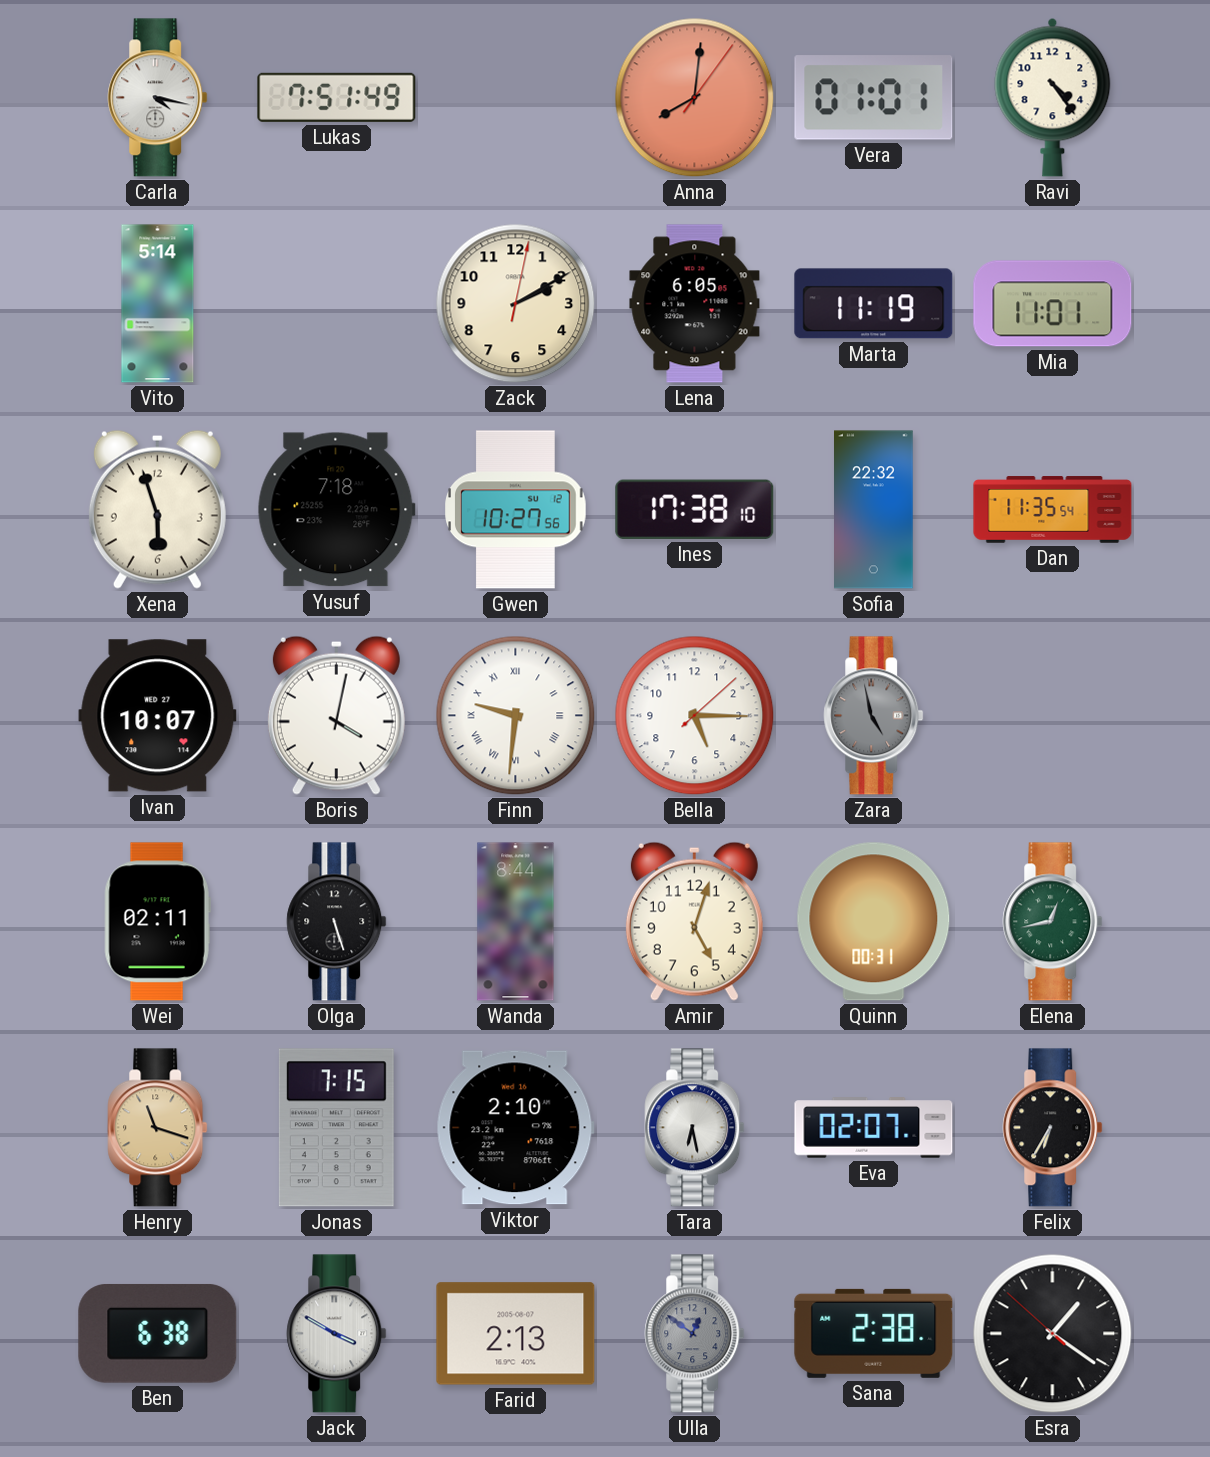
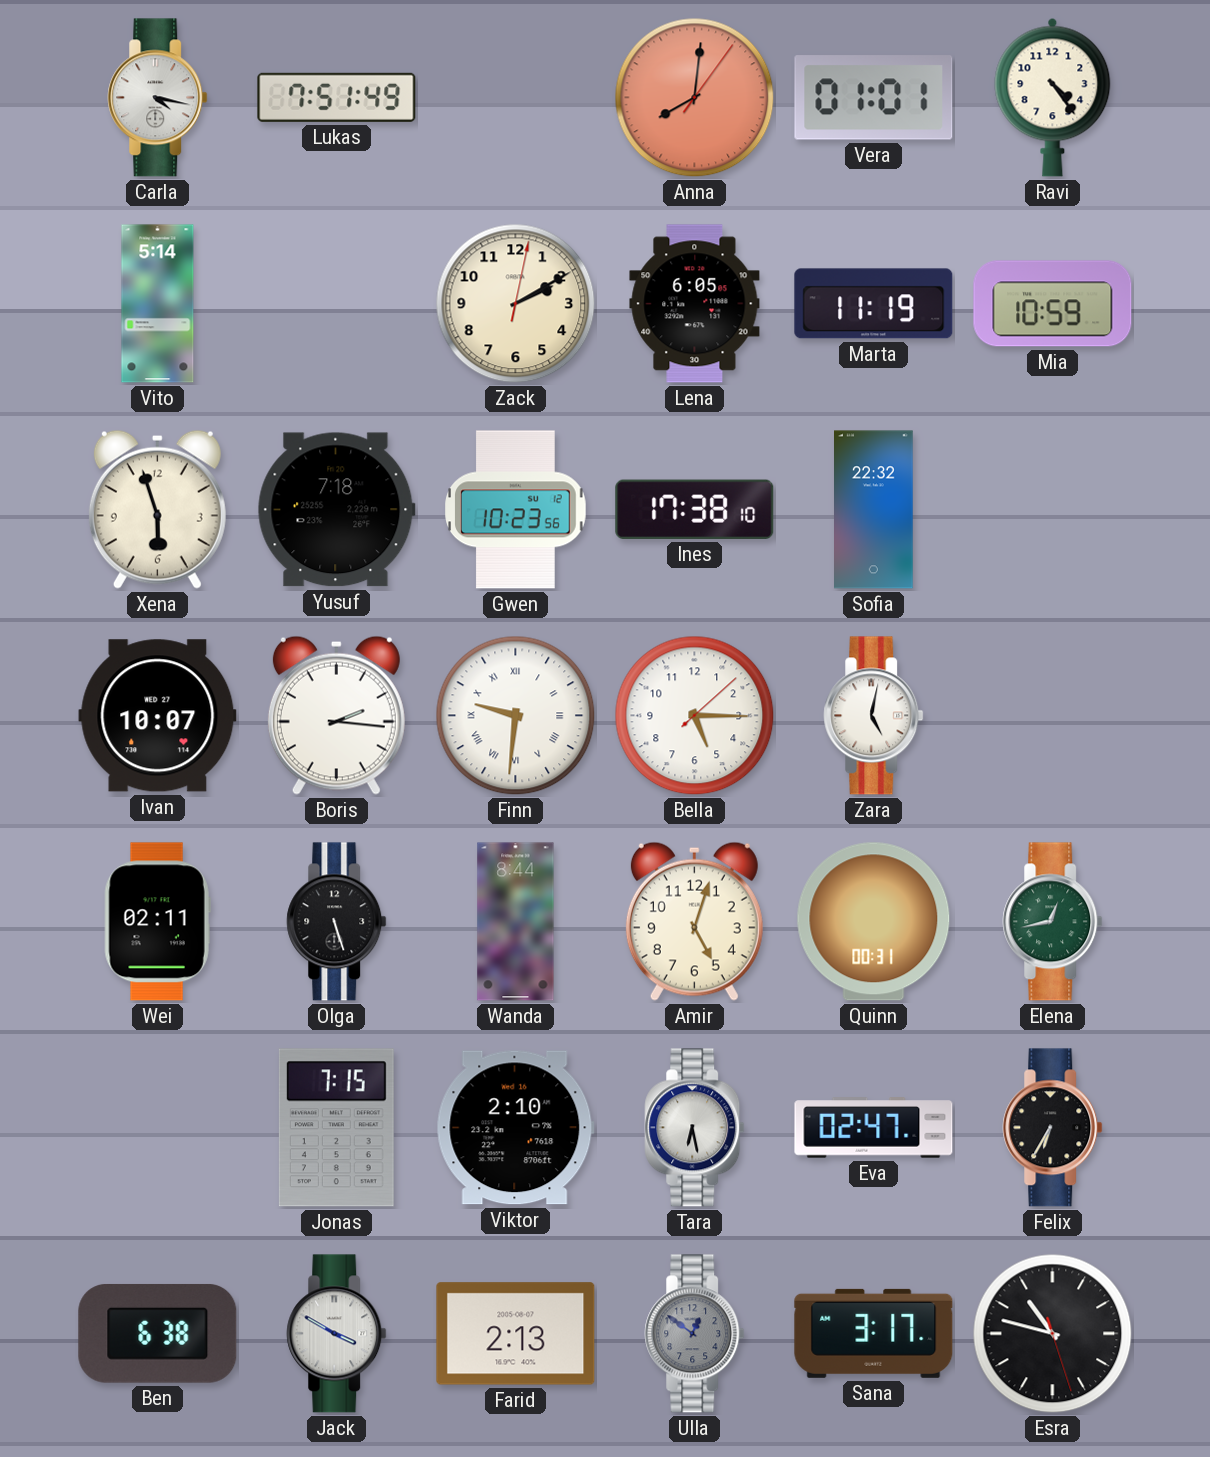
Mia: 11:01 -> 10:59
Gwen: 10:27 -> 10:23
Dan: 11:35 -> none
Boris: 4:02 -> 2:16
Zara: 4:58 -> 5:02
Zara dial: grey -> white
Henry: 11:18 -> none
Eva: 02:07 -> 02:47
Sana: 2:38 -> 3:17
Esra: 1:20 -> 10:47
